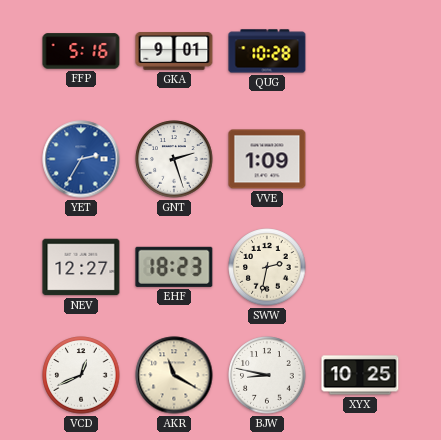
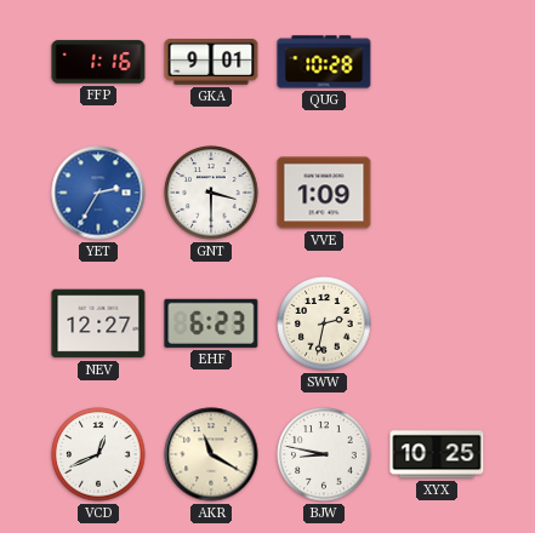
FFP: 5:16 -> 1:16
GNT: 2:27 -> 3:30
EHF: 18:23 -> 6:23
